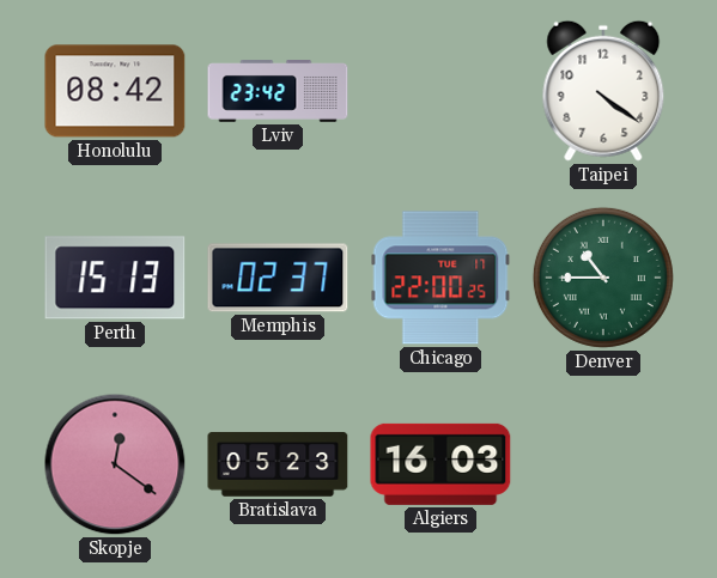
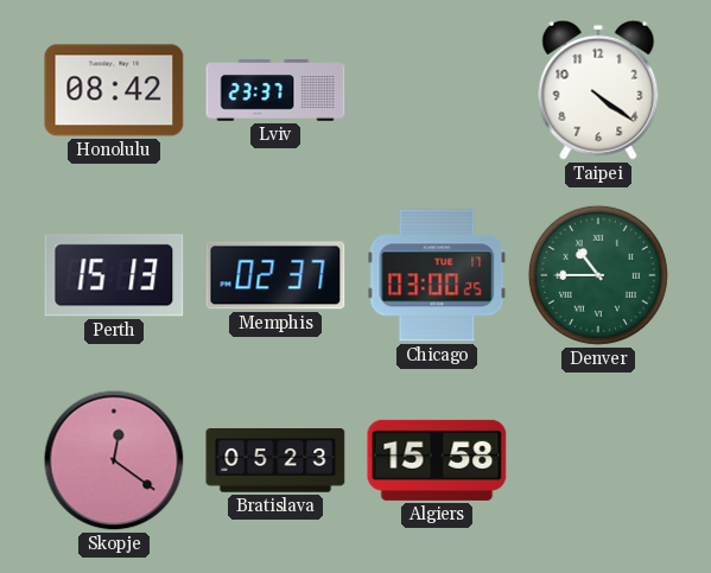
Lviv: 23:42 -> 23:37
Chicago: 22:00 -> 03:00
Algiers: 16:03 -> 15:58
